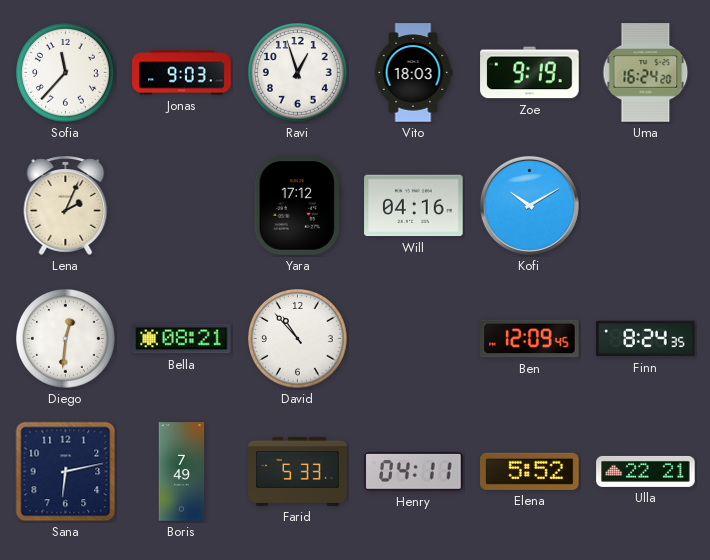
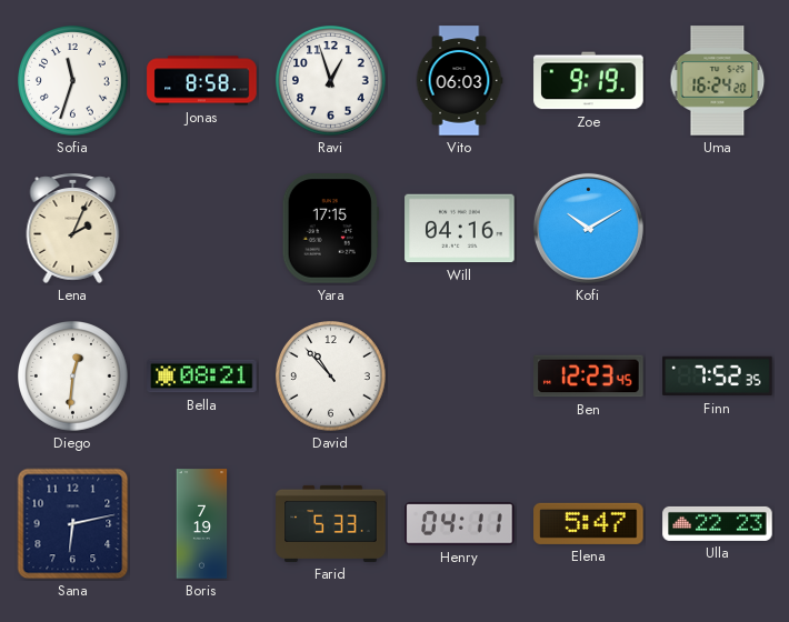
Sofia: 11:37 -> 11:33
Jonas: 9:03 -> 8:58
Vito: 18:03 -> 06:03
Yara: 17:12 -> 17:15
Ben: 12:09 -> 12:23
Finn: 8:24 -> 7:52
Boris: 7:49 -> 7:19
Elena: 5:52 -> 5:47
Ulla: 22:21 -> 22:23
